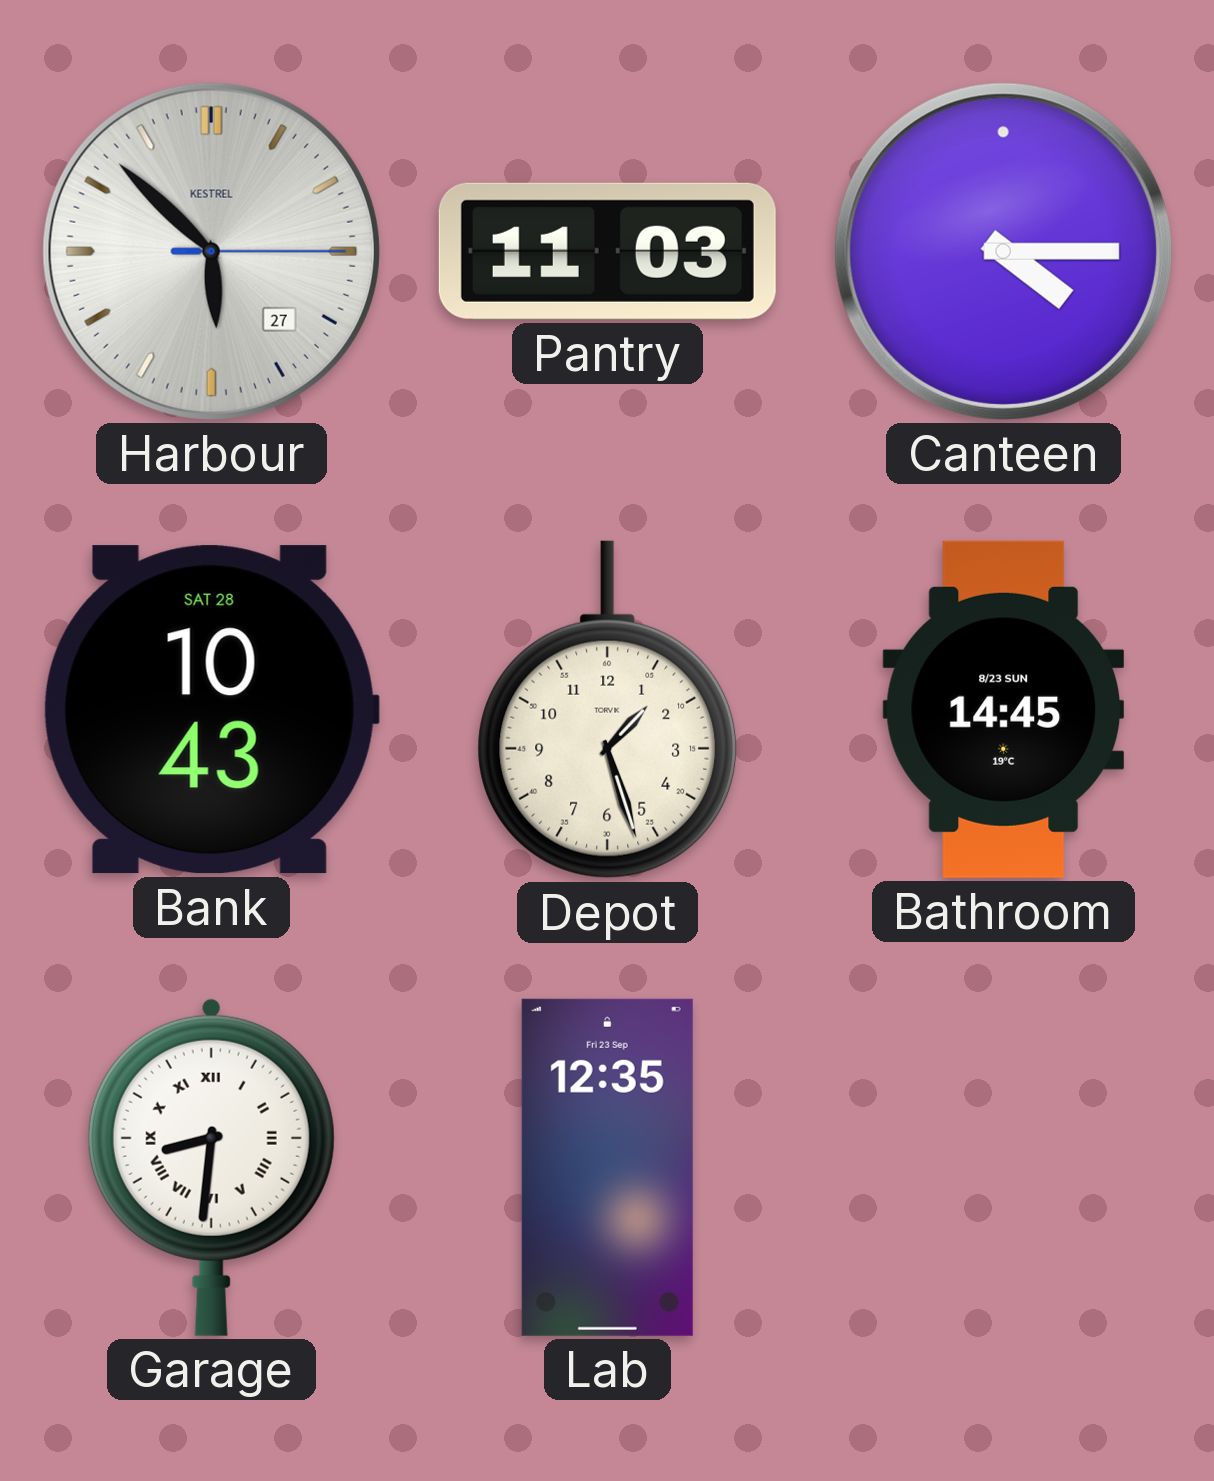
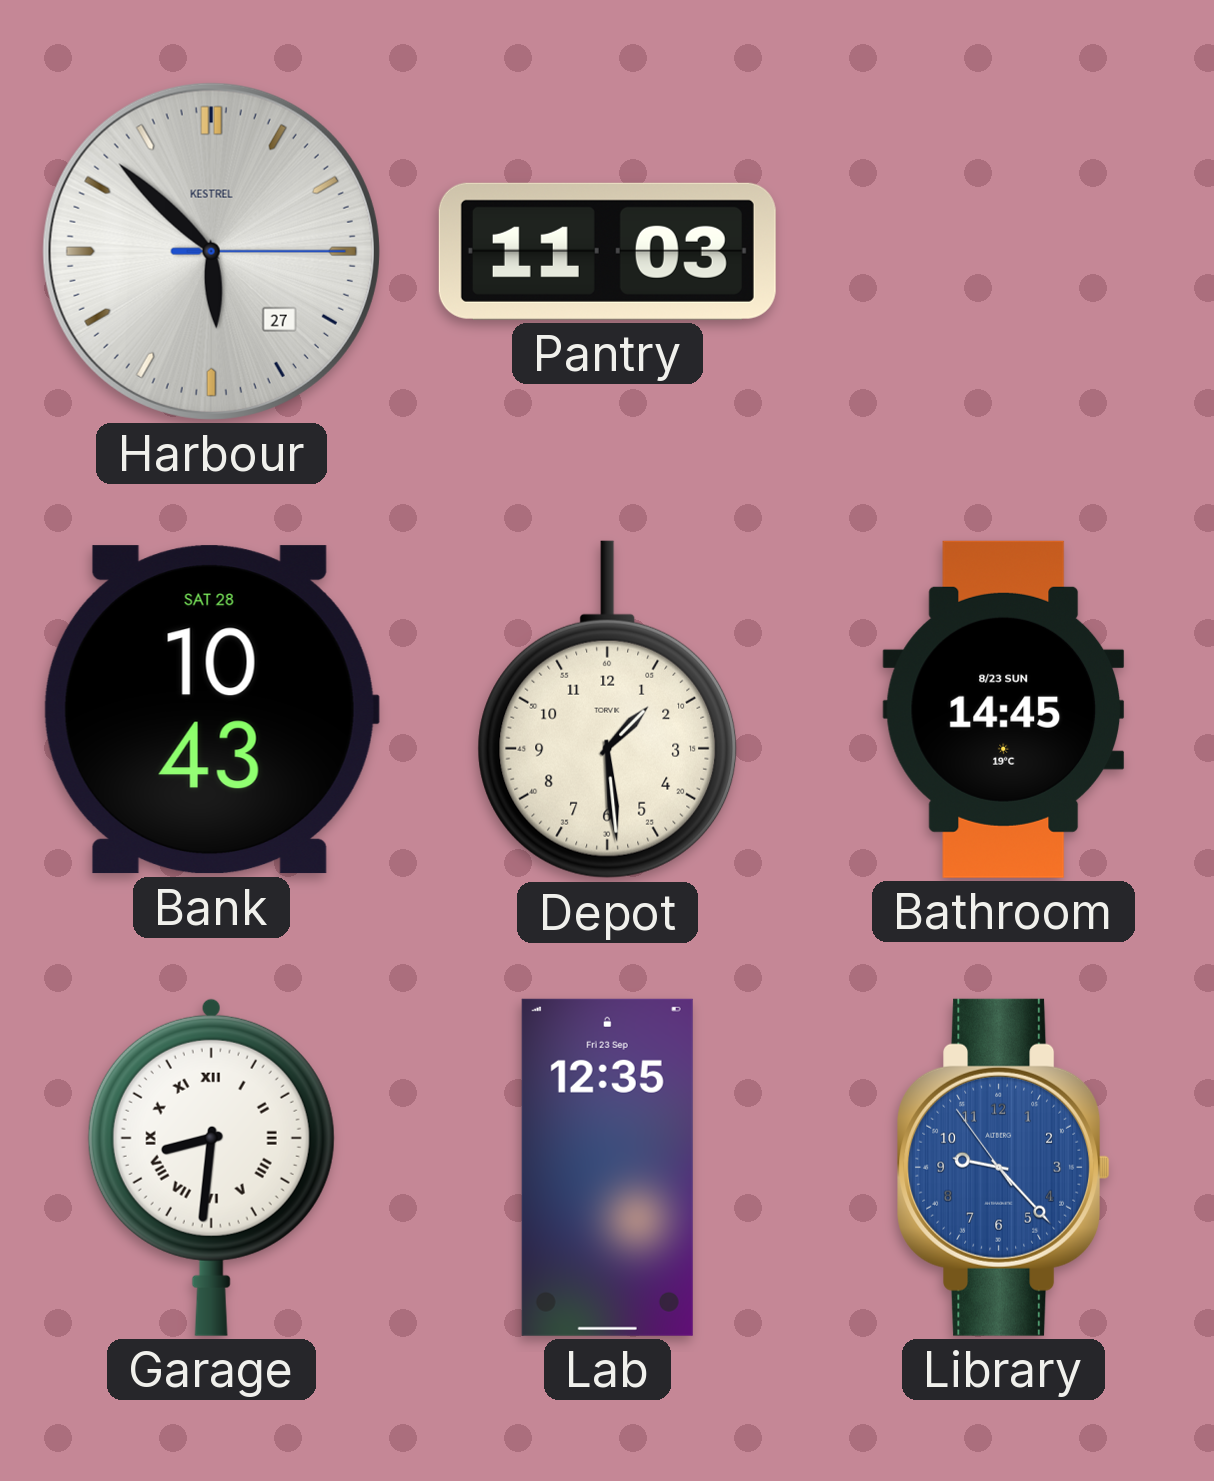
Canteen: 4:15 -> none
Depot: 1:27 -> 1:29
Library: none -> 9:22
